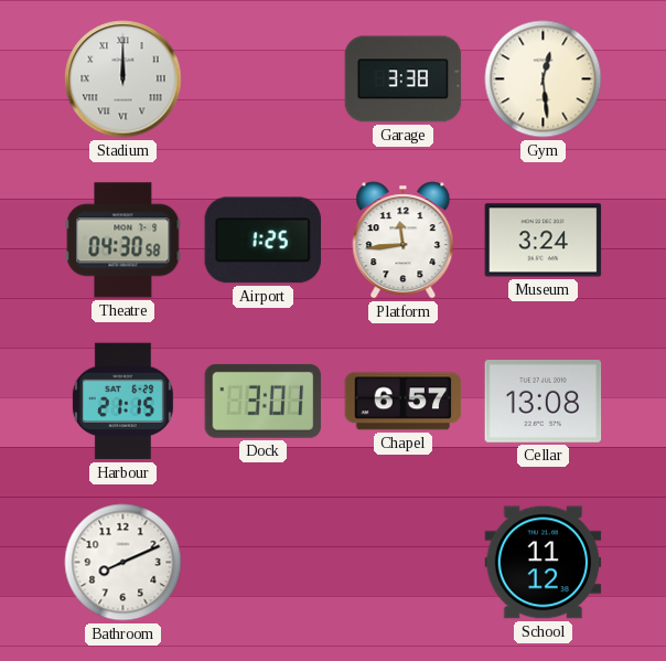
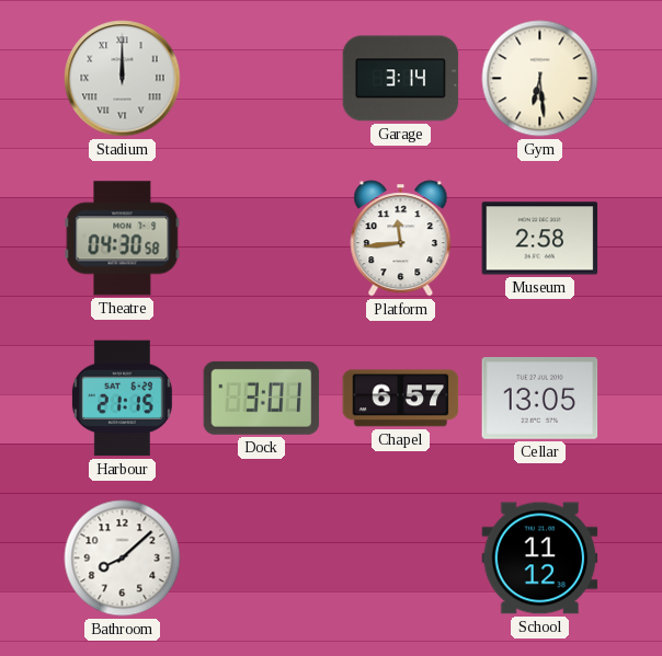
Garage: 3:38 -> 3:14
Gym: 12:29 -> 6:29
Airport: 1:25 -> none
Museum: 3:24 -> 2:58
Cellar: 13:08 -> 13:05
Bathroom: 8:11 -> 8:08
